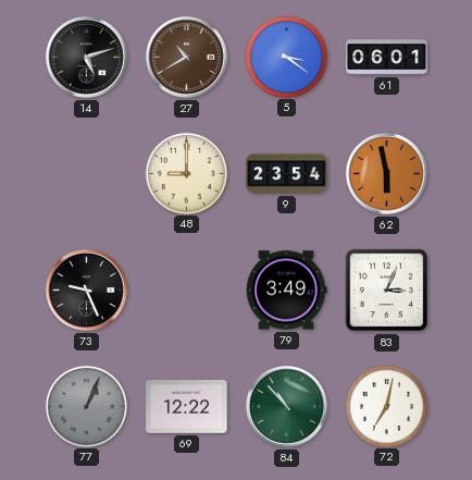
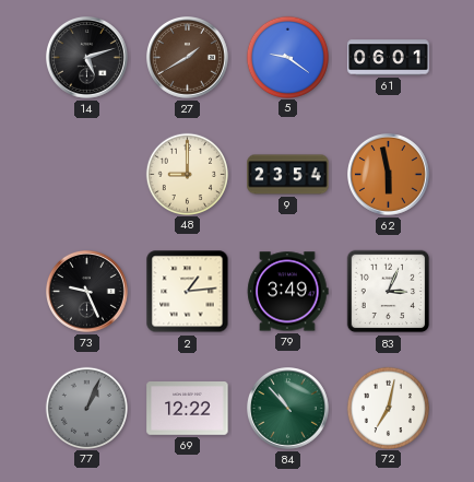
27: 10:40 -> 1:40
5: 3:21 -> 9:21
2: none -> 1:14
